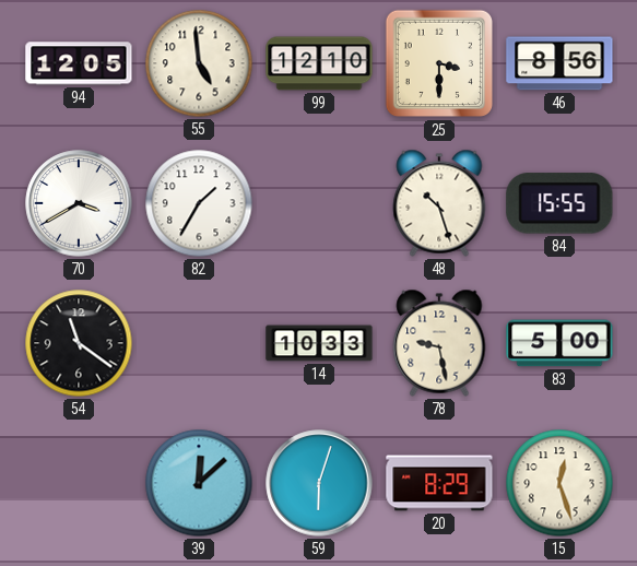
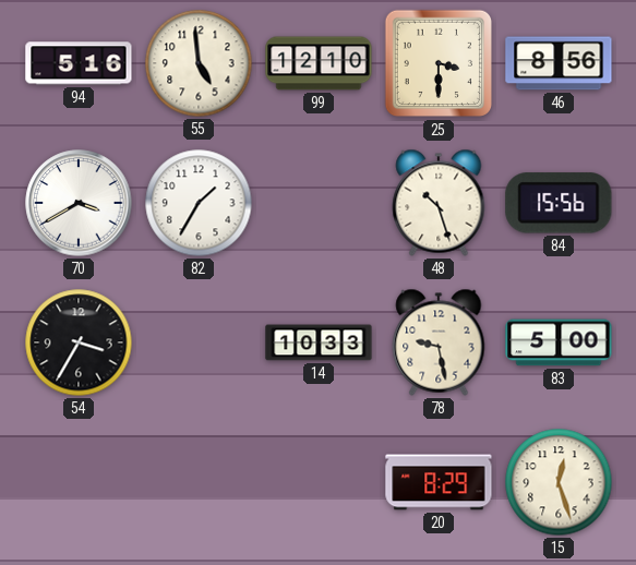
94: 12:05 -> 5:16
84: 15:55 -> 15:56
54: 11:21 -> 3:35
39: 12:08 -> none
59: 6:03 -> none
